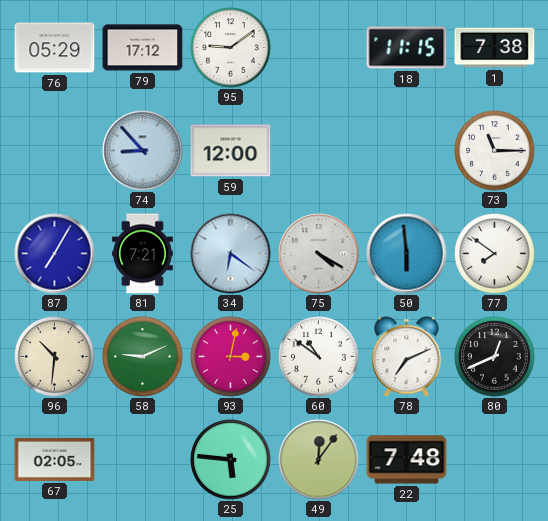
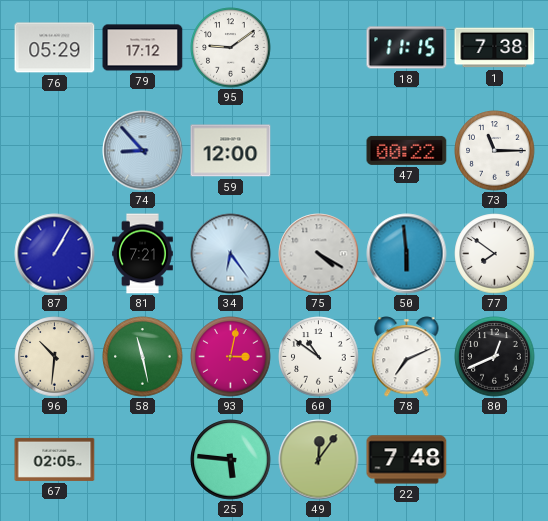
47: none -> 00:22
87: 7:05 -> 1:05
34: 6:21 -> 6:24
58: 9:11 -> 11:28
